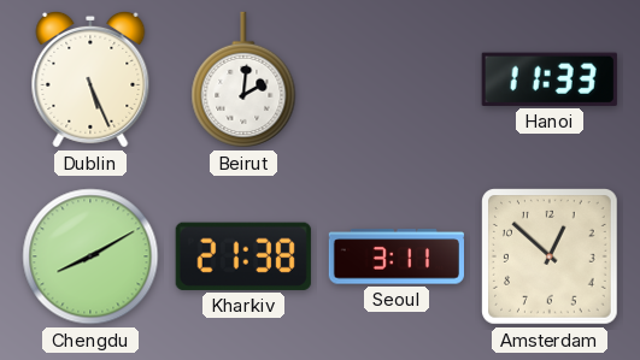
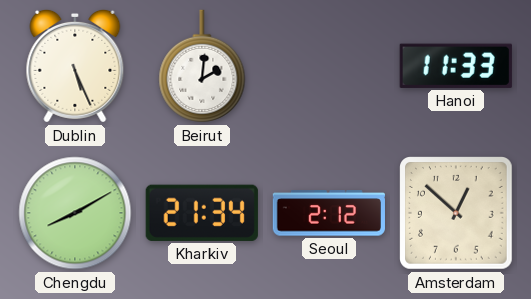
Kharkiv: 21:38 -> 21:34
Seoul: 3:11 -> 2:12
